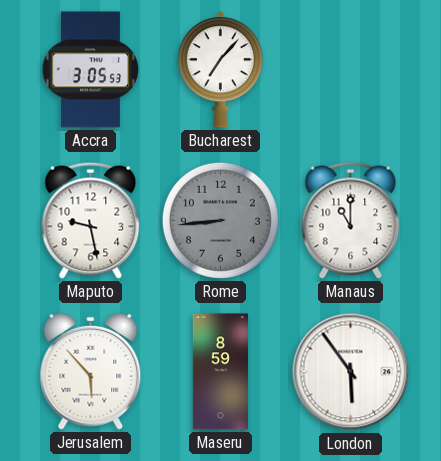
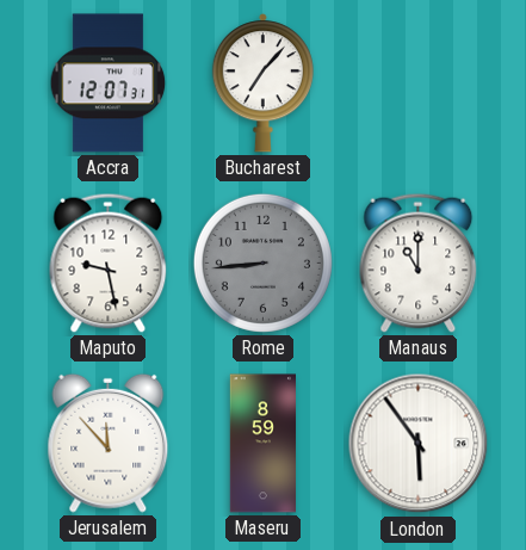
Accra: 3:05 -> 12:07
Jerusalem: 5:53 -> 11:53
